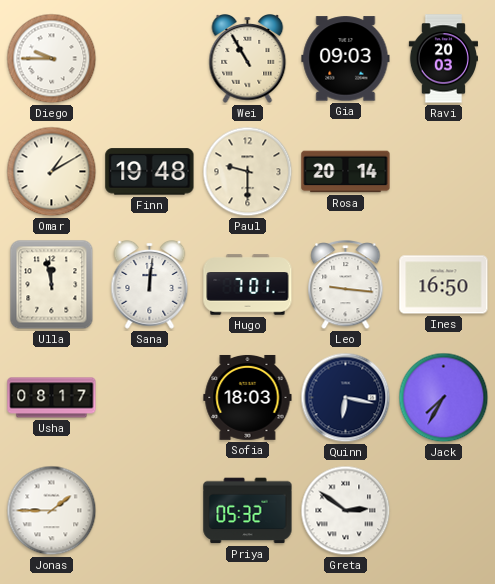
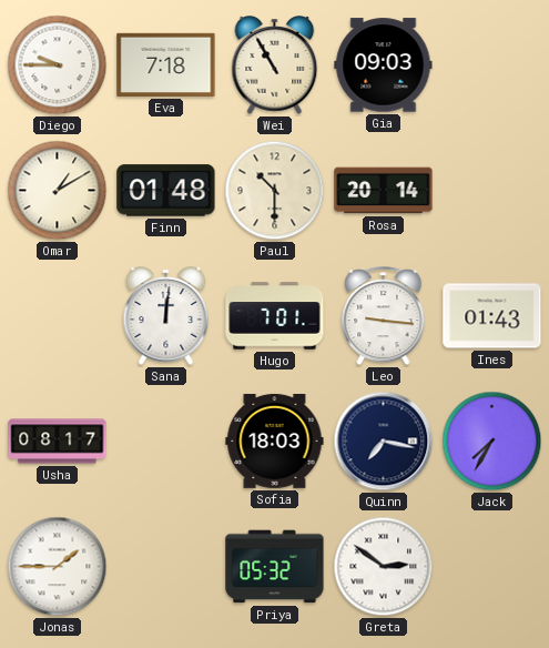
Eva: none -> 7:18
Ravi: 20:03 -> none
Finn: 19:48 -> 01:48
Paul: 9:30 -> 10:30
Ulla: 11:58 -> none
Ines: 16:50 -> 01:43
Quinn: 6:17 -> 7:17
